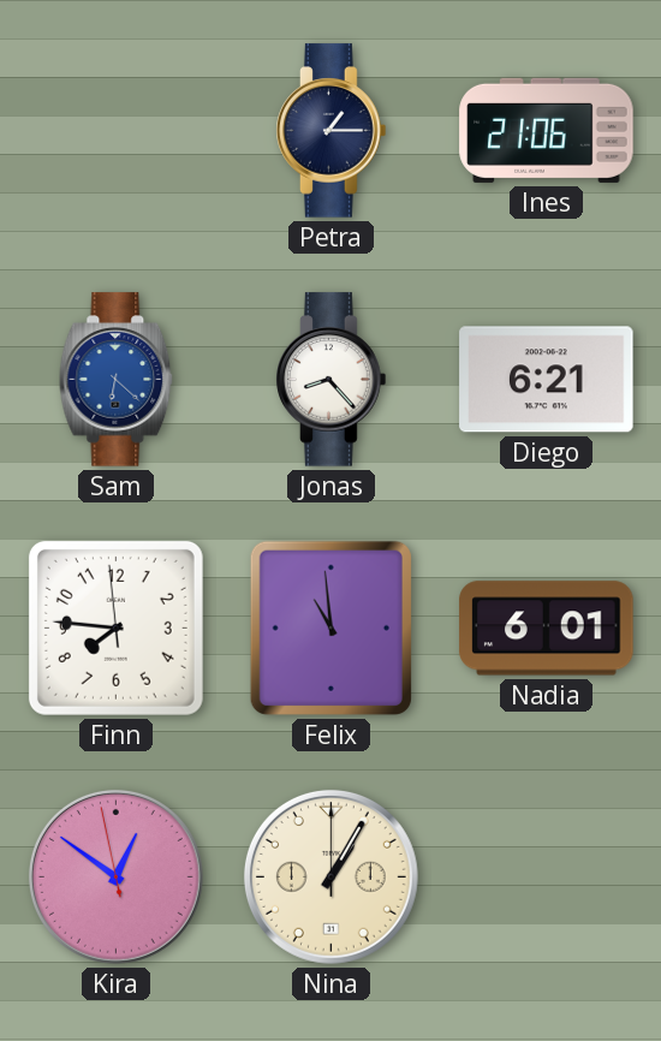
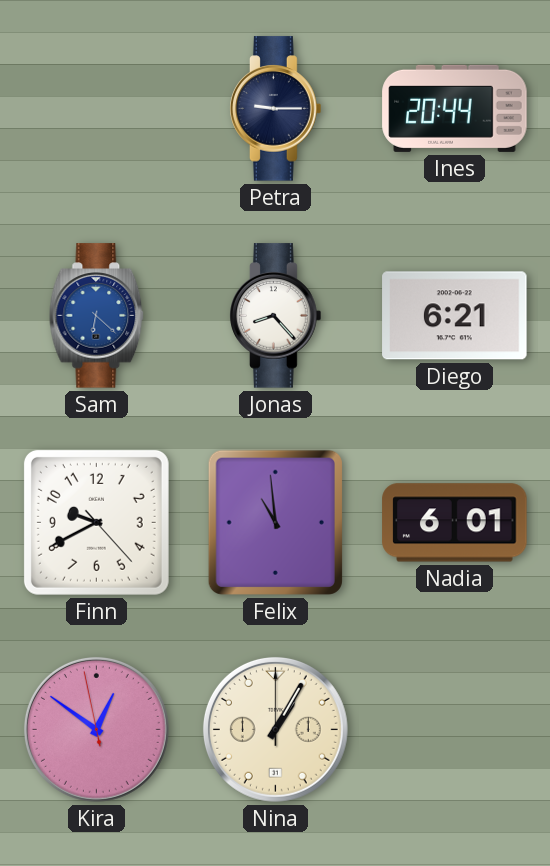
Petra: 1:15 -> 9:15
Ines: 21:06 -> 20:44
Finn: 7:45 -> 9:40
